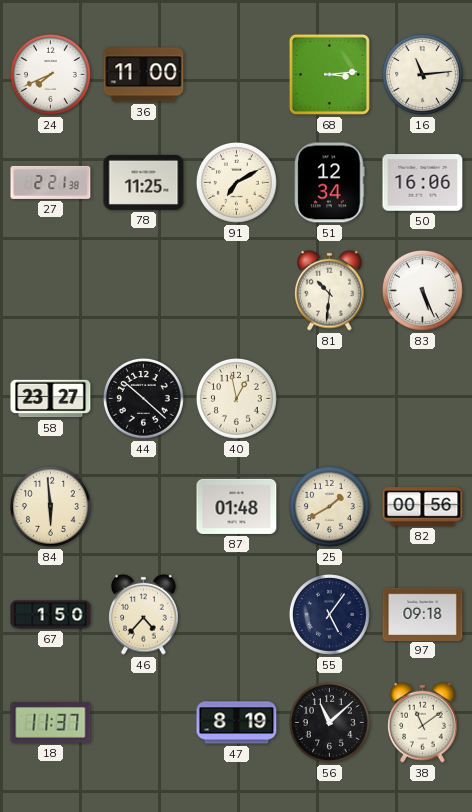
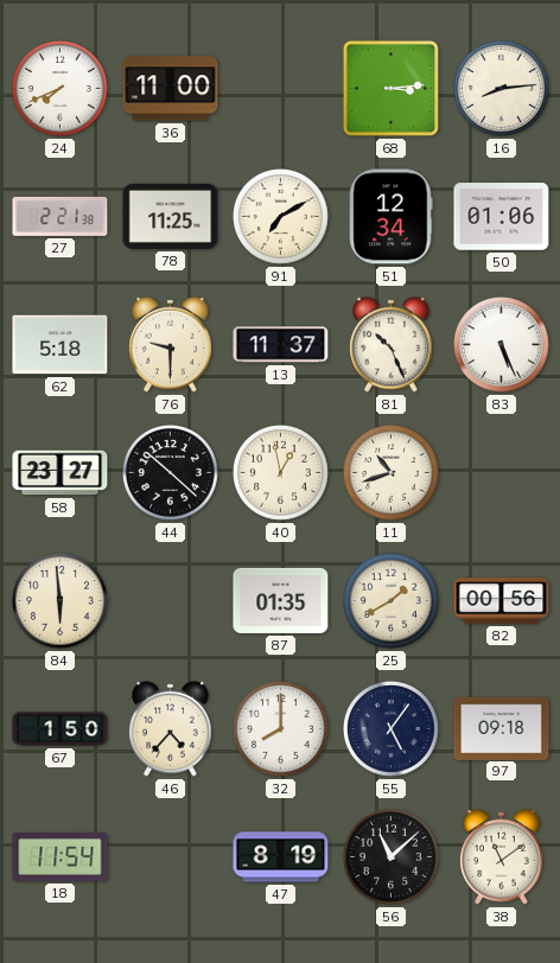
16: 11:14 -> 8:14
50: 16:06 -> 01:06
62: none -> 5:18
76: none -> 9:30
13: none -> 11:37
81: 10:31 -> 10:26
11: none -> 10:42
87: 01:48 -> 01:35
32: none -> 8:00
18: 11:37 -> 11:54
